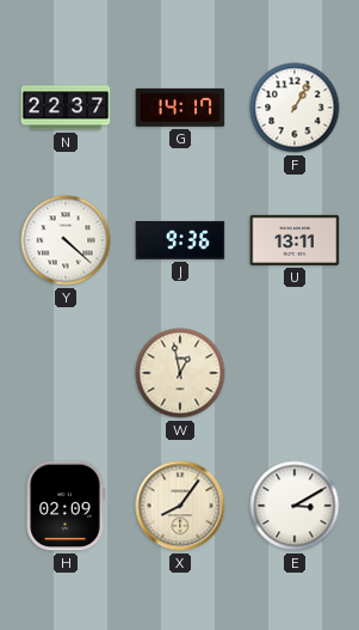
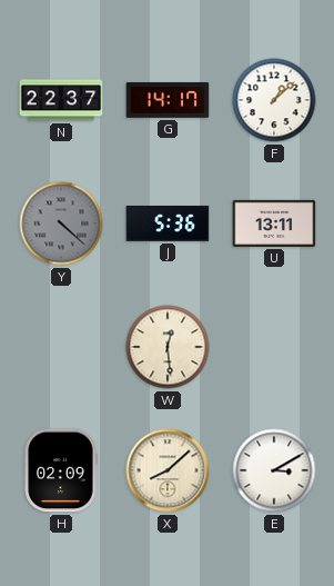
F: 1:05 -> 1:08
Y dial: white -> grey
J: 9:36 -> 5:36
W: 12:58 -> 12:29
X: 8:06 -> 8:08
